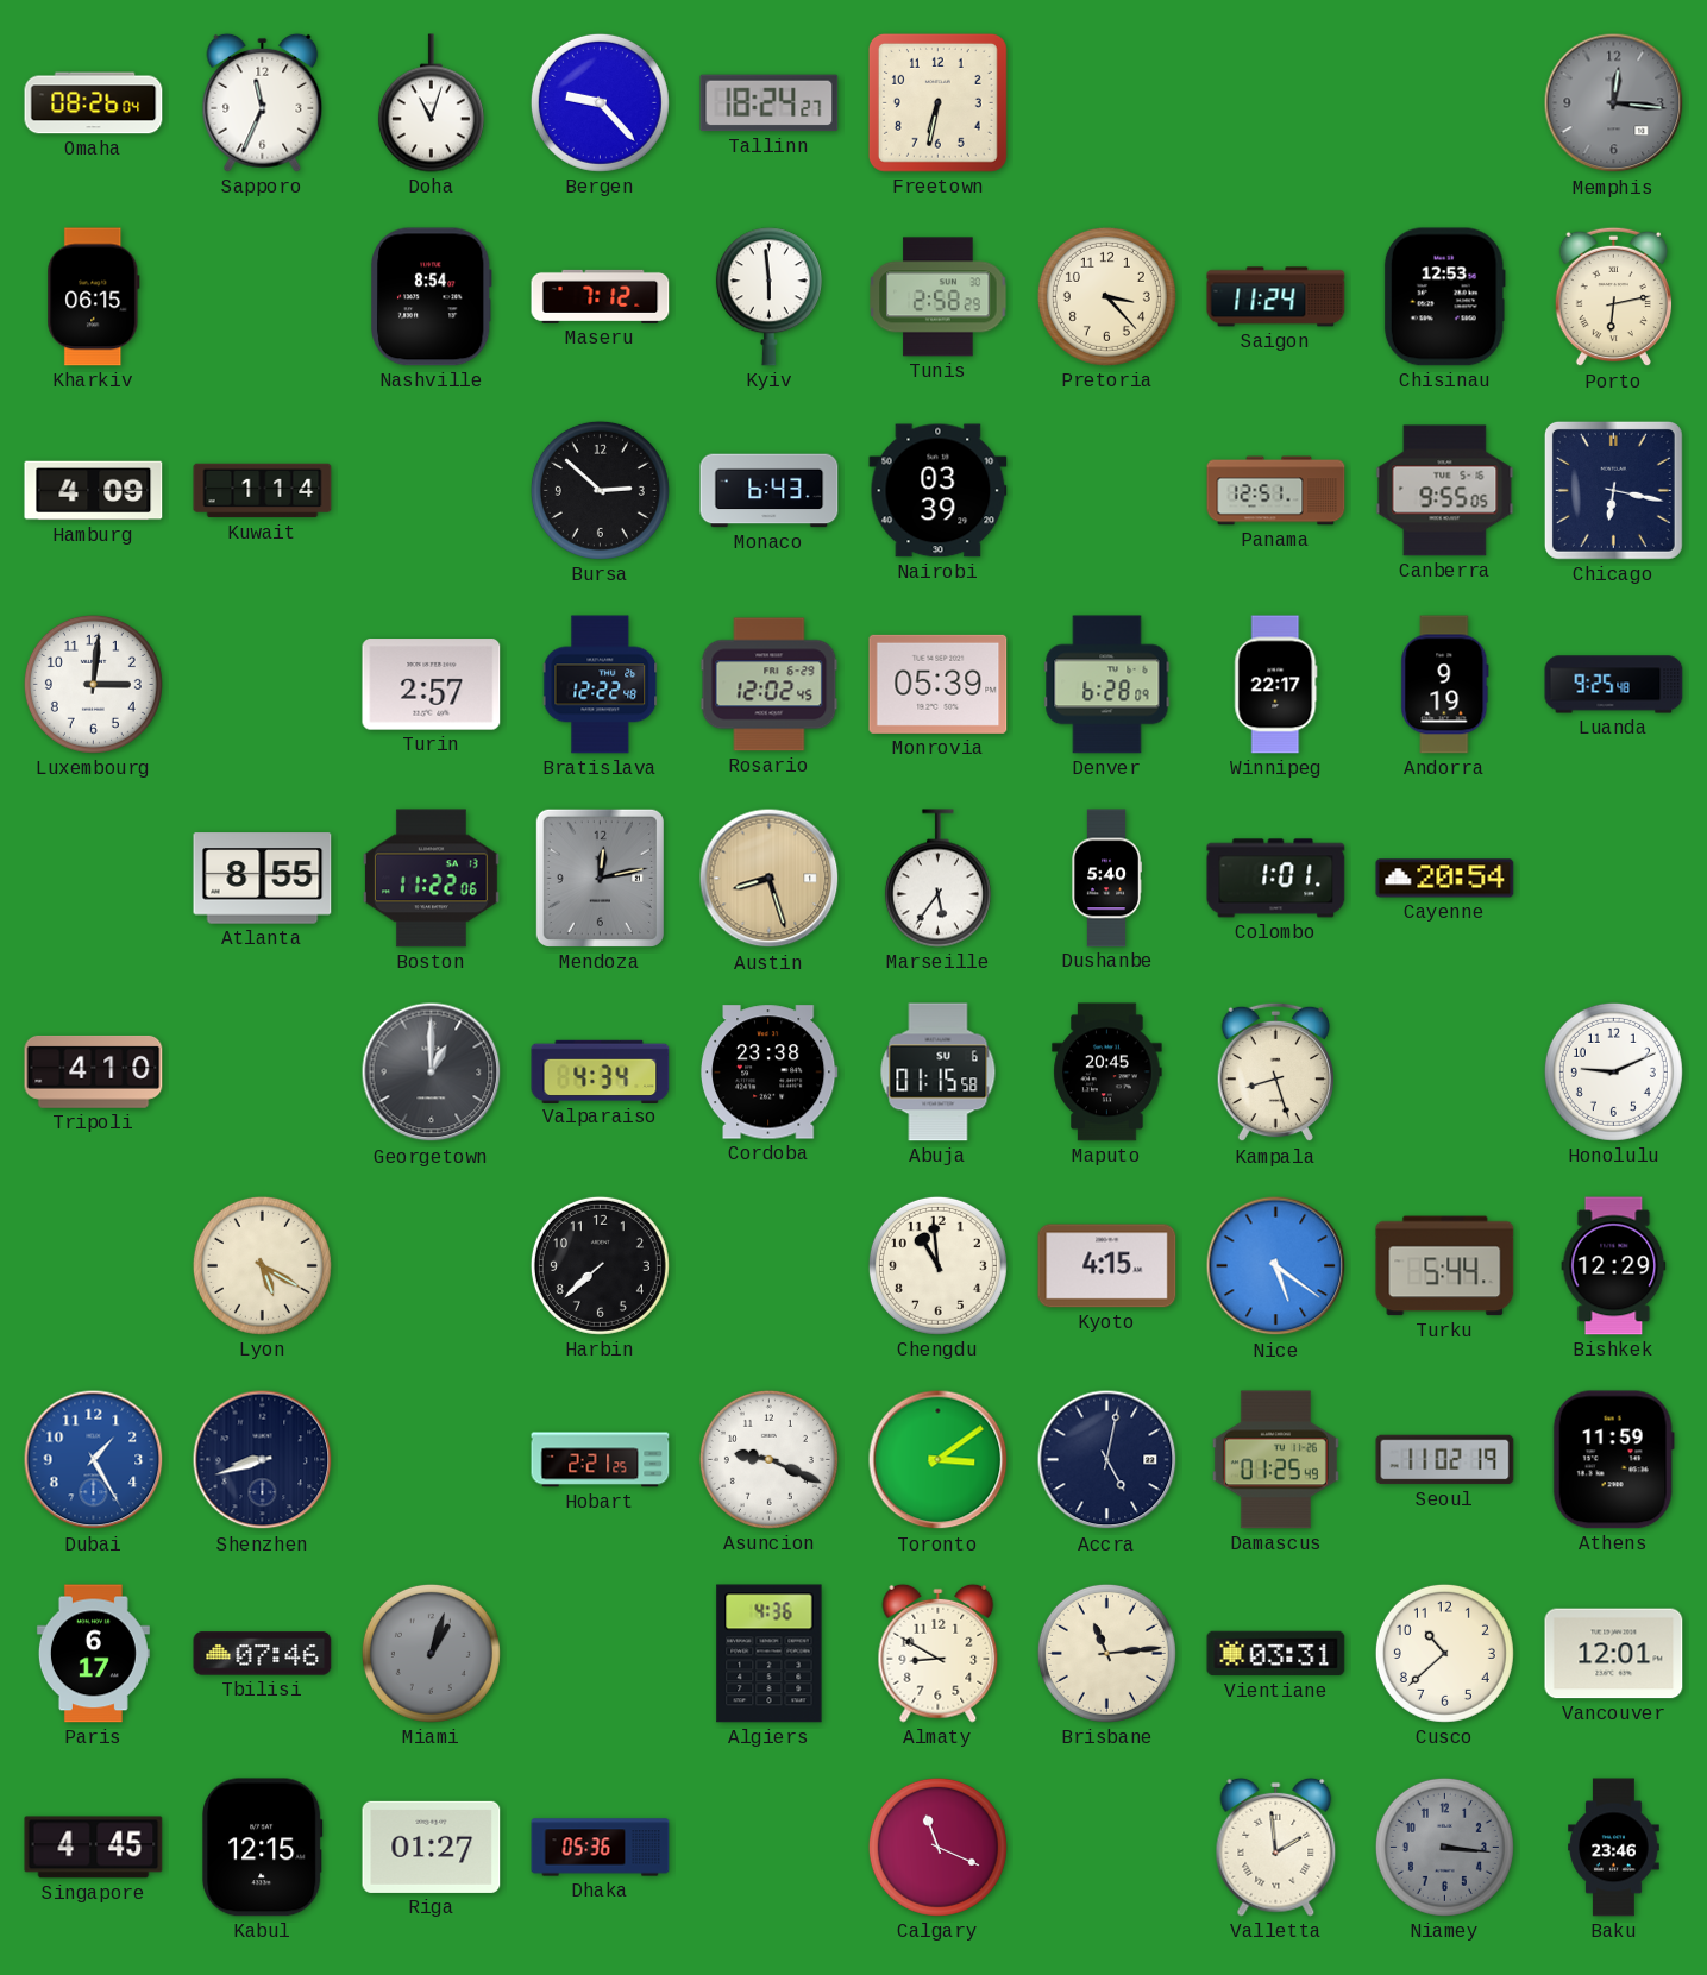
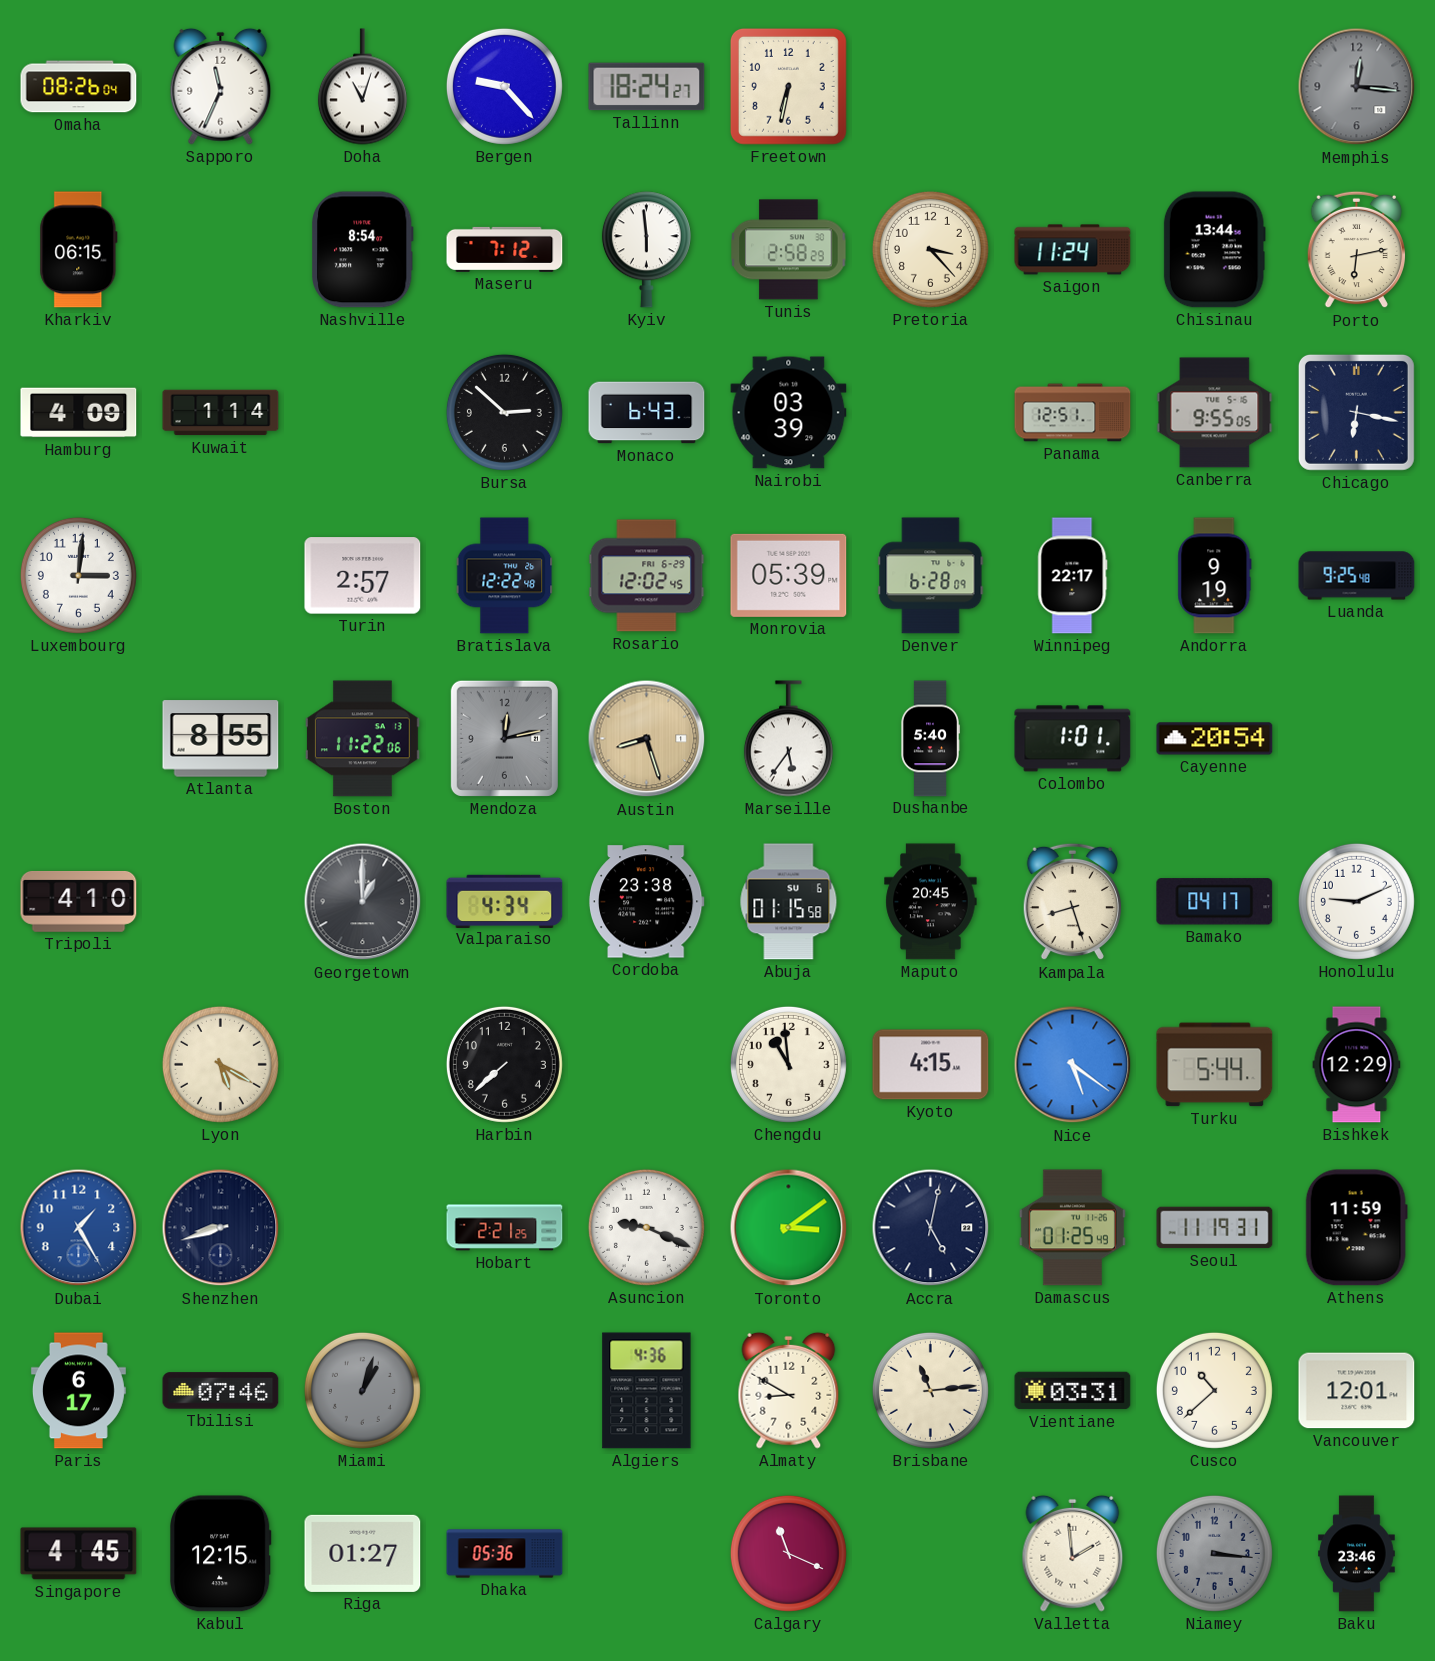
Chisinau: 12:53 -> 13:44
Bamako: none -> 04:17
Seoul: 11:02 -> 11:19
